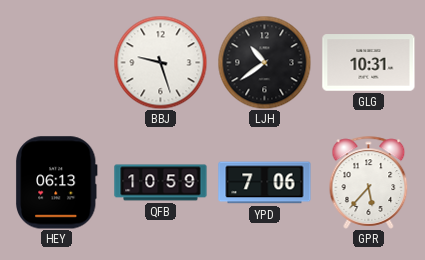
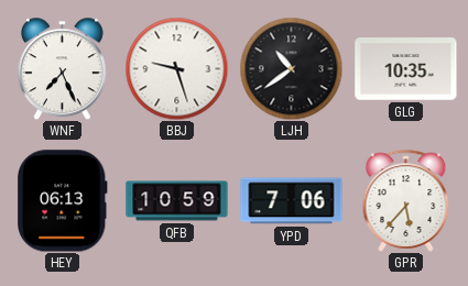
WNF: none -> 7:26
GLG: 10:31 -> 10:35
